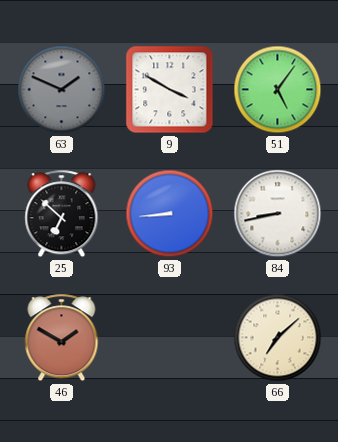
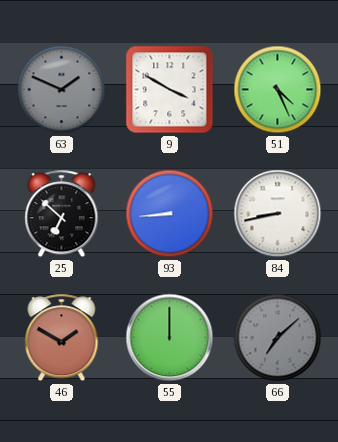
51: 5:06 -> 4:26
55: none -> 12:00
66 dial: cream -> grey
